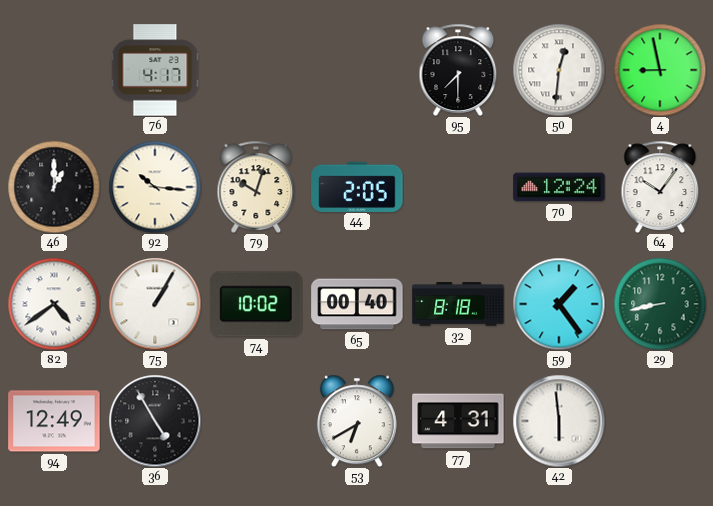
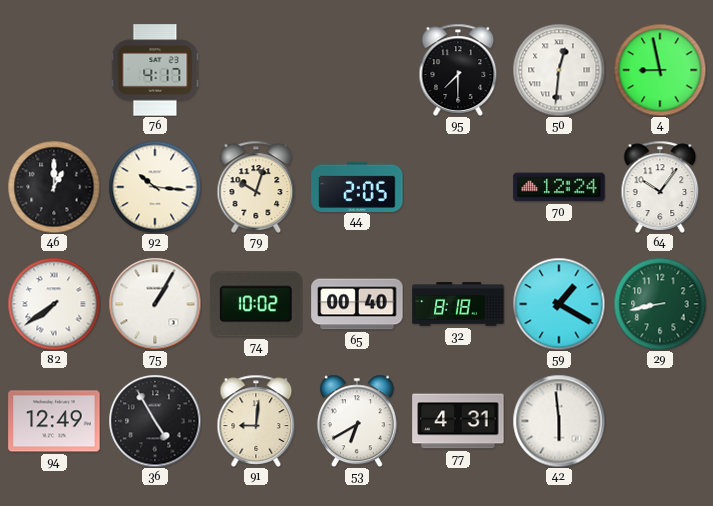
82: 4:39 -> 7:39
59: 1:24 -> 1:20
91: none -> 9:01
